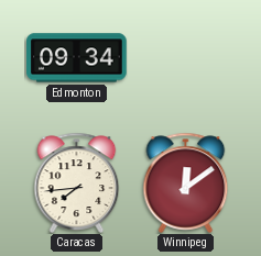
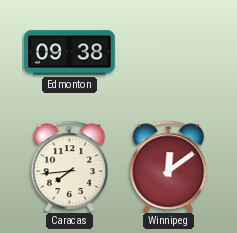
Edmonton: 09:34 -> 09:38
